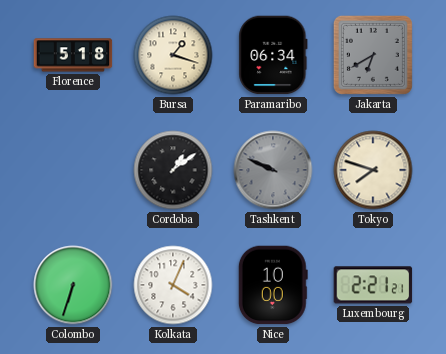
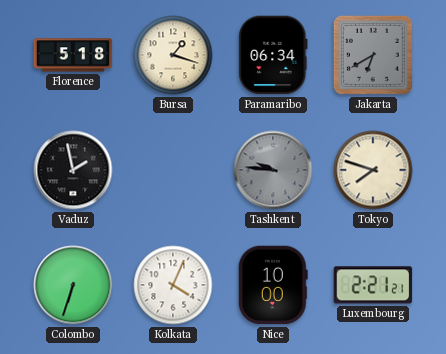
Vaduz: none -> 1:58
Cordoba: 1:09 -> none
Tashkent: 9:49 -> 9:46
